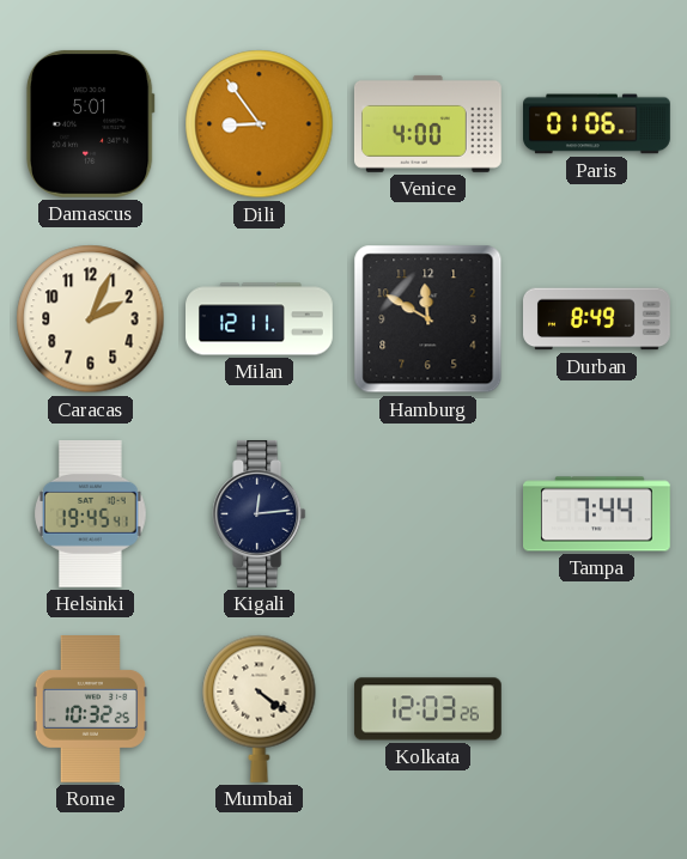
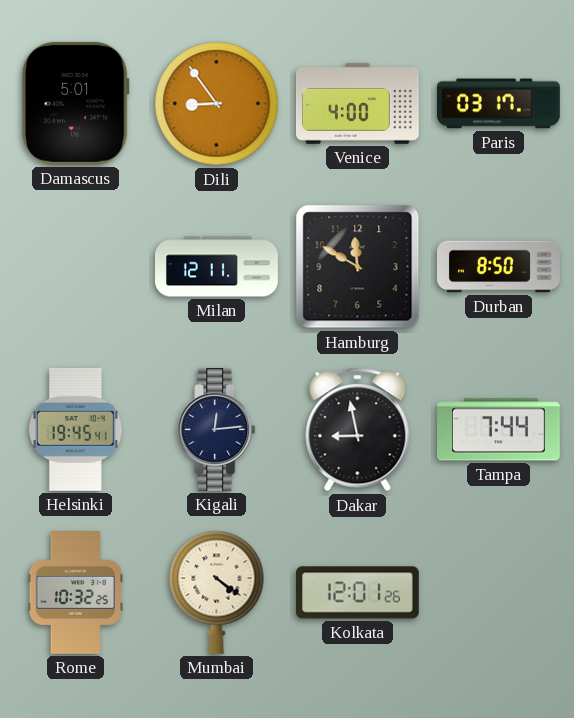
Paris: 01:06 -> 03:17
Caracas: 2:04 -> none
Durban: 8:49 -> 8:50
Dakar: none -> 8:58
Kolkata: 12:03 -> 12:01
